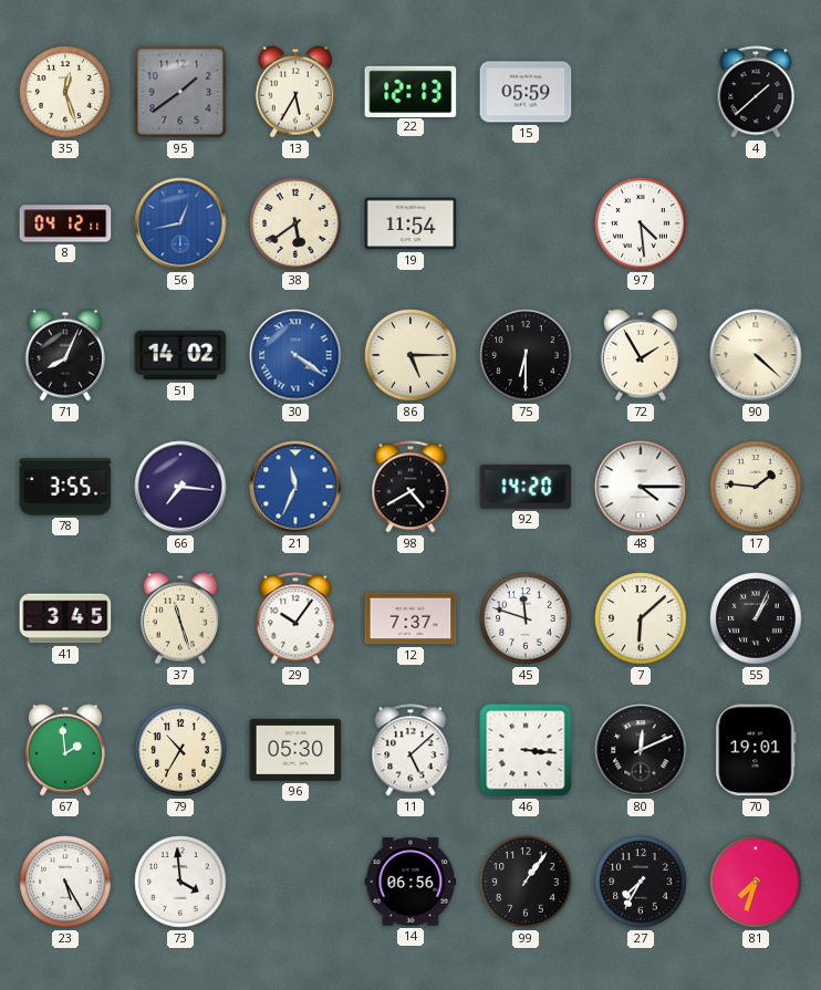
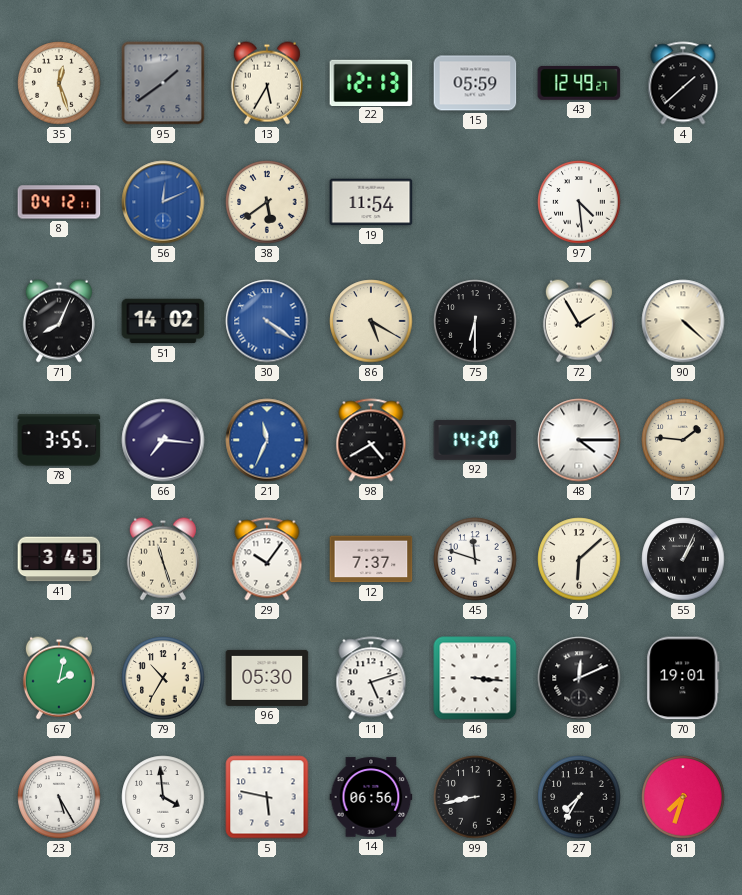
43: none -> 12:49
56: 12:43 -> 12:11
86: 5:15 -> 5:20
67: 1:59 -> 2:02
11: 5:08 -> 5:12
5: none -> 5:47
99: 1:06 -> 8:43
